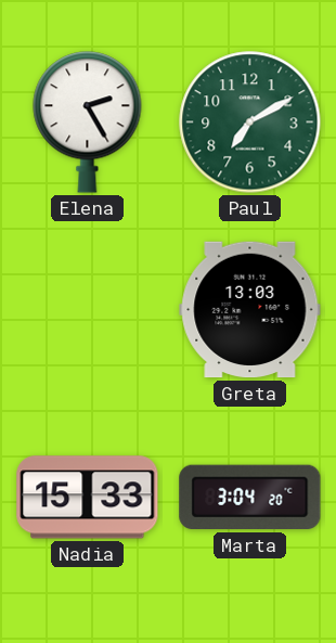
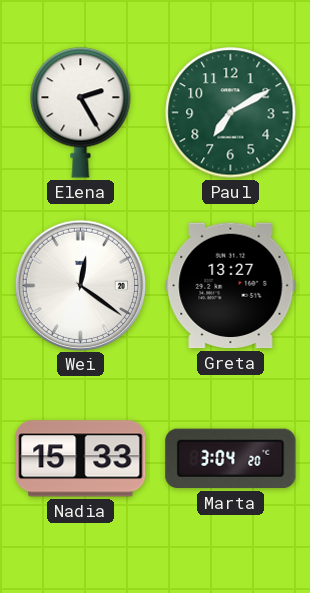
Wei: none -> 12:21
Greta: 13:03 -> 13:27
